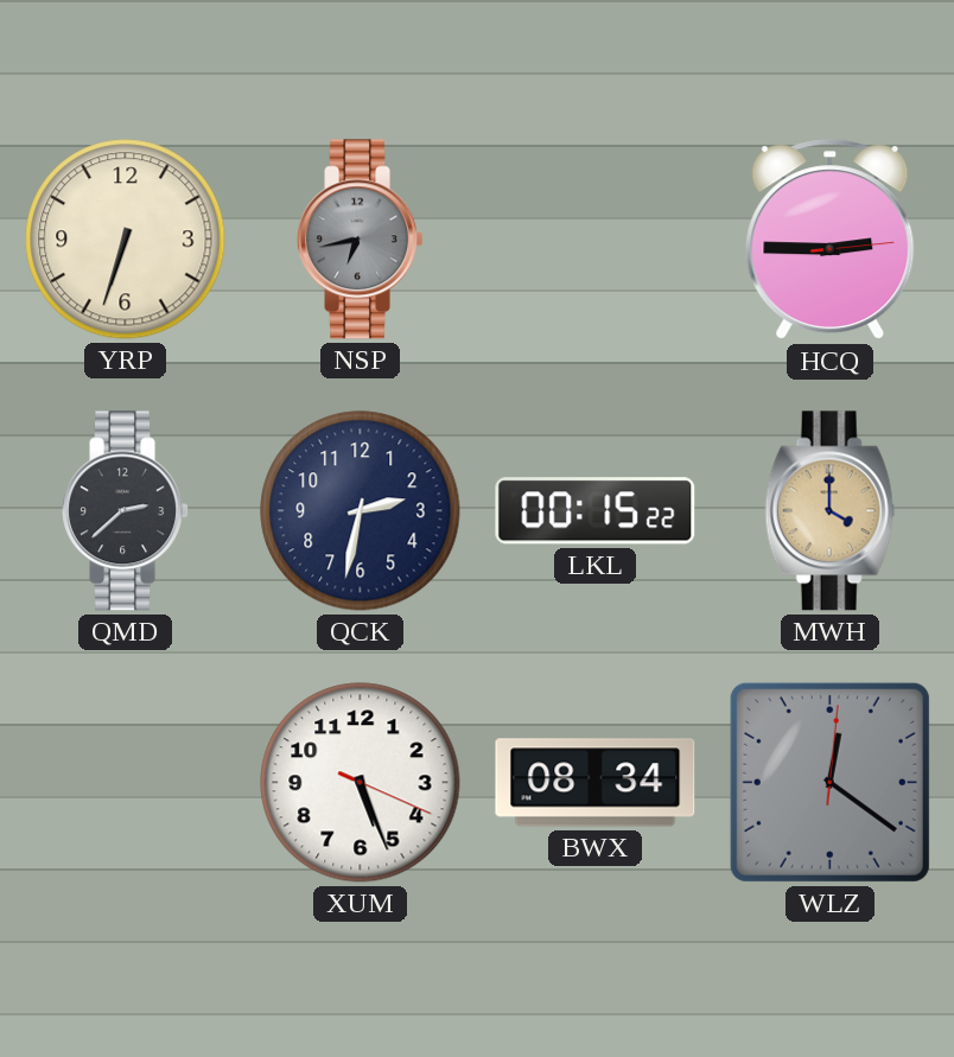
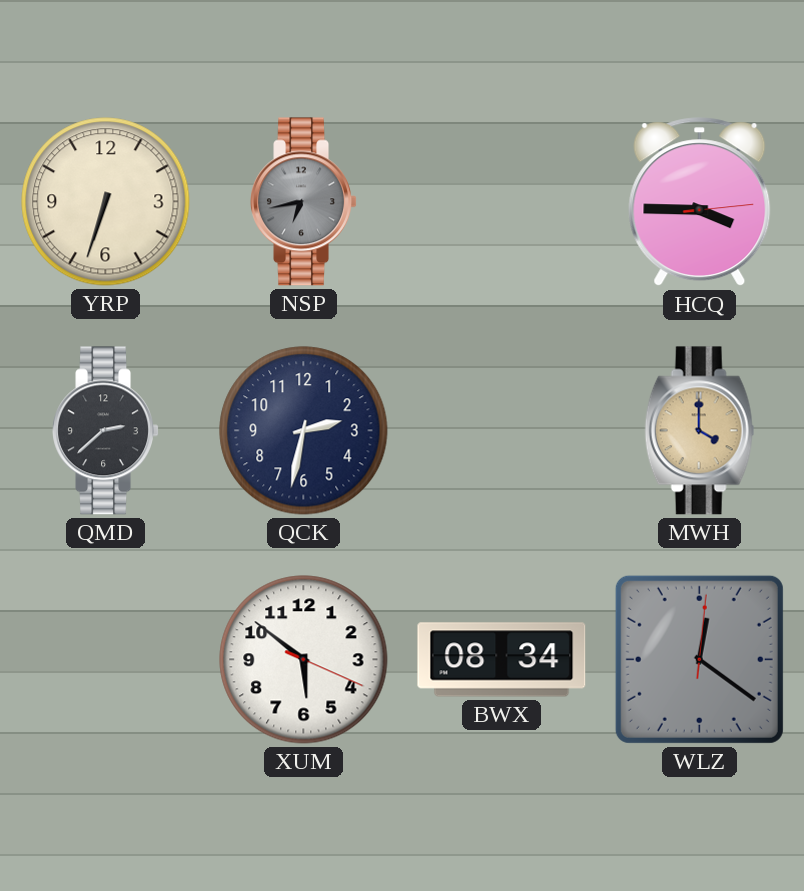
HCQ: 2:45 -> 3:45
LKL: 00:15 -> none
XUM: 5:26 -> 5:51
